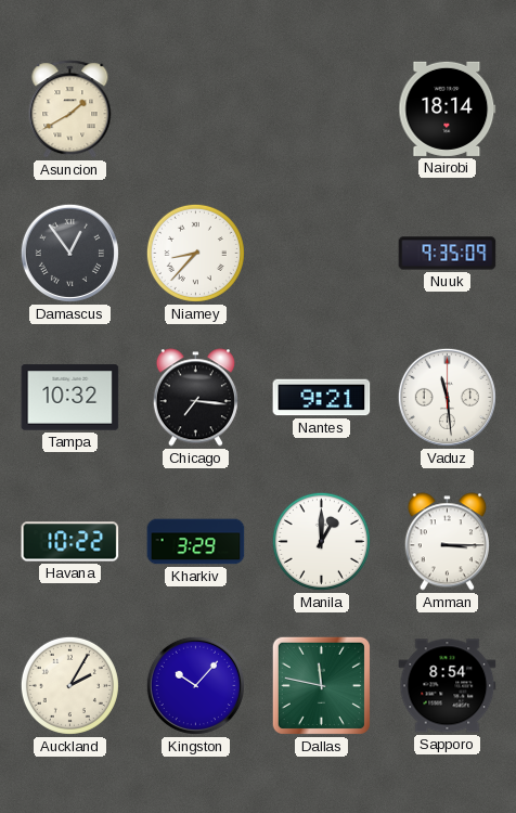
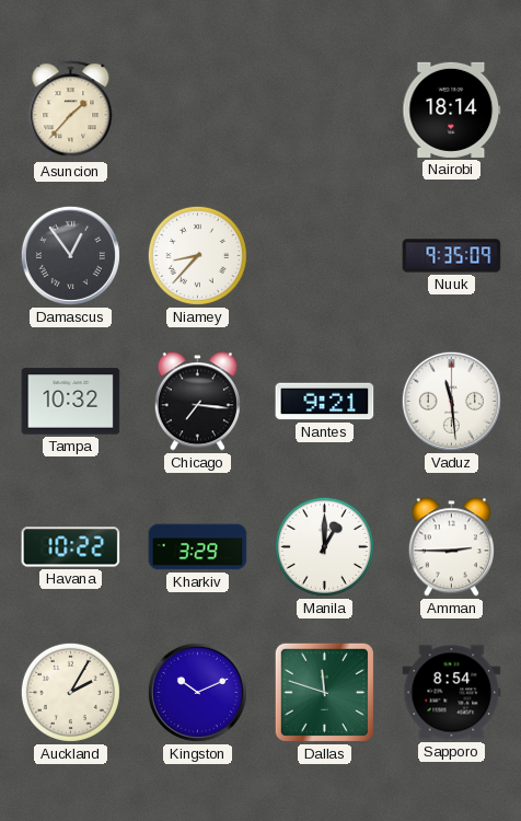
Asuncion: 1:40 -> 1:37
Amman: 3:15 -> 2:45
Kingston: 10:07 -> 10:11
Dallas: 11:47 -> 11:48
